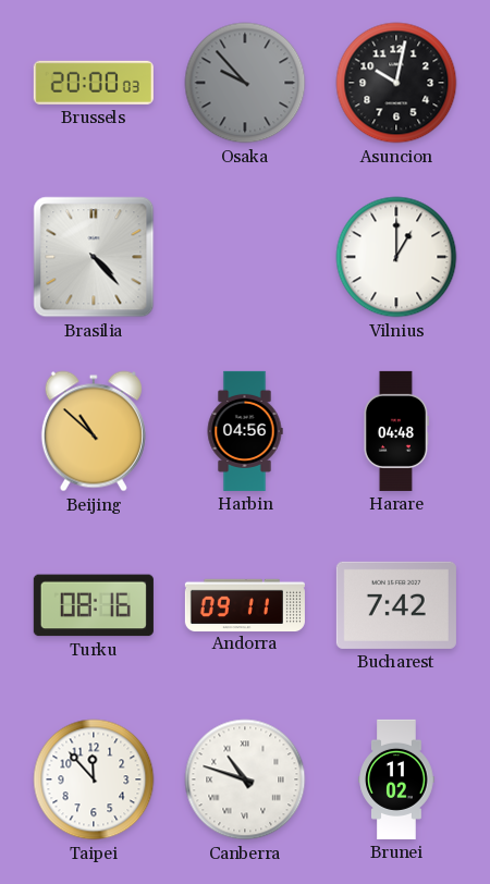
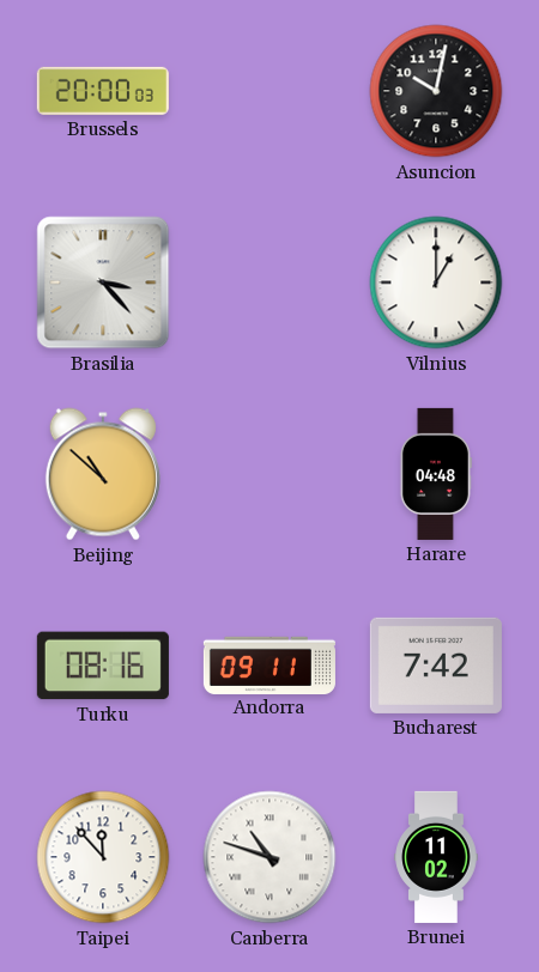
Osaka: 9:53 -> none
Brasilia: 4:23 -> 3:23
Harbin: 04:56 -> none
